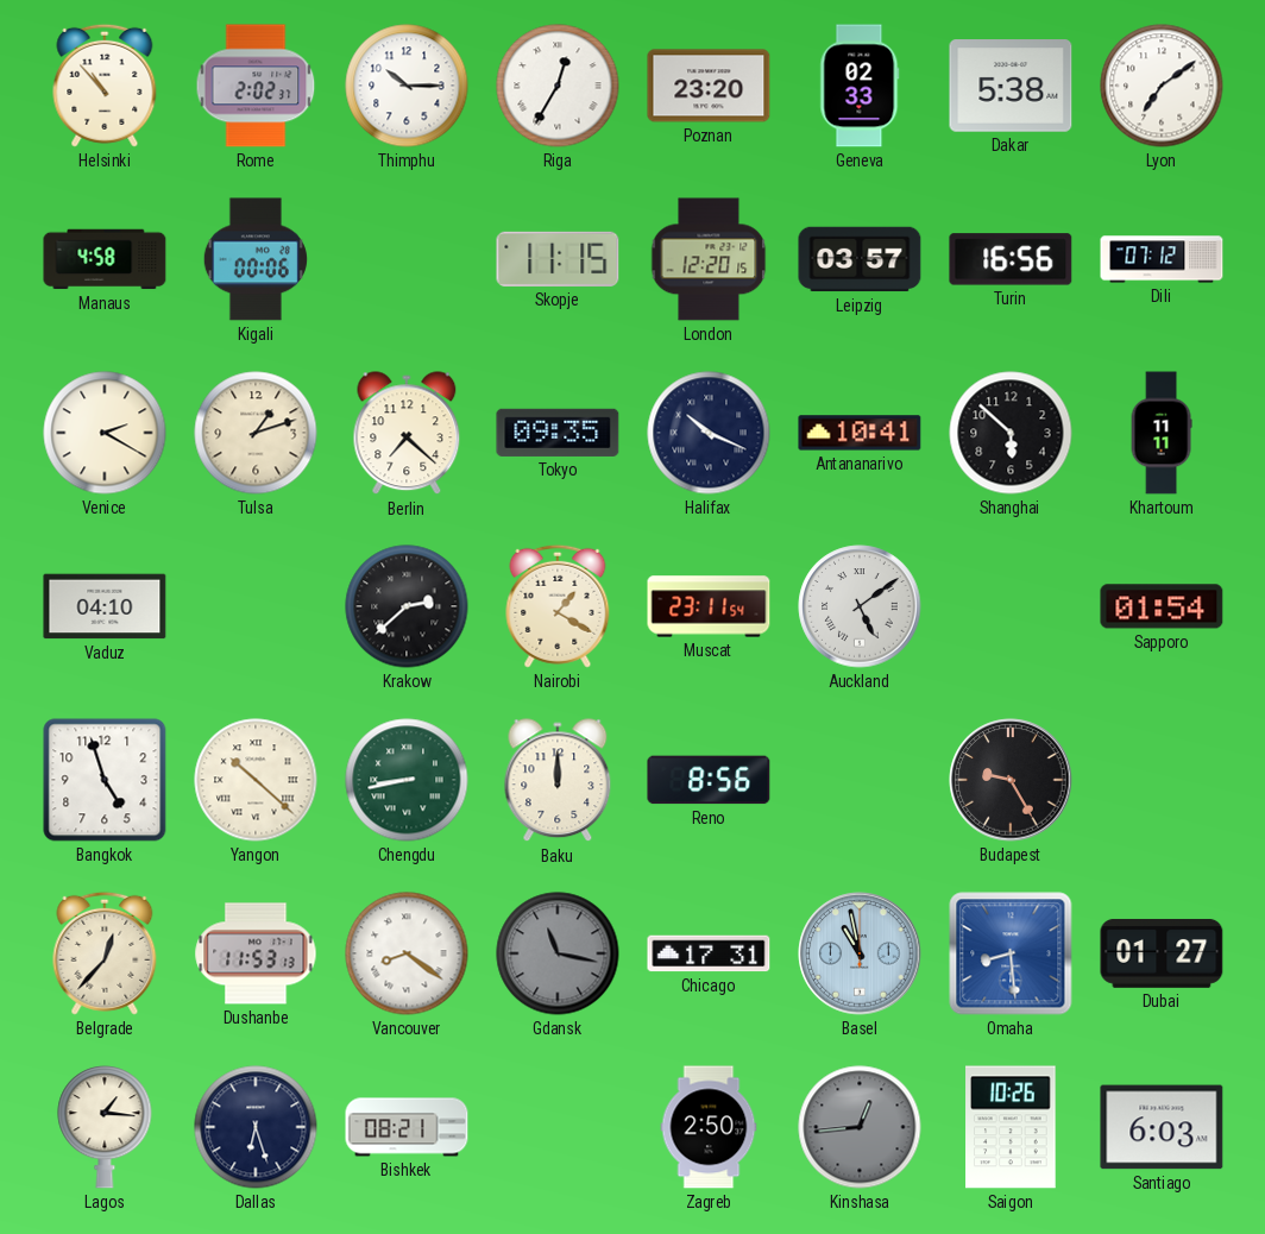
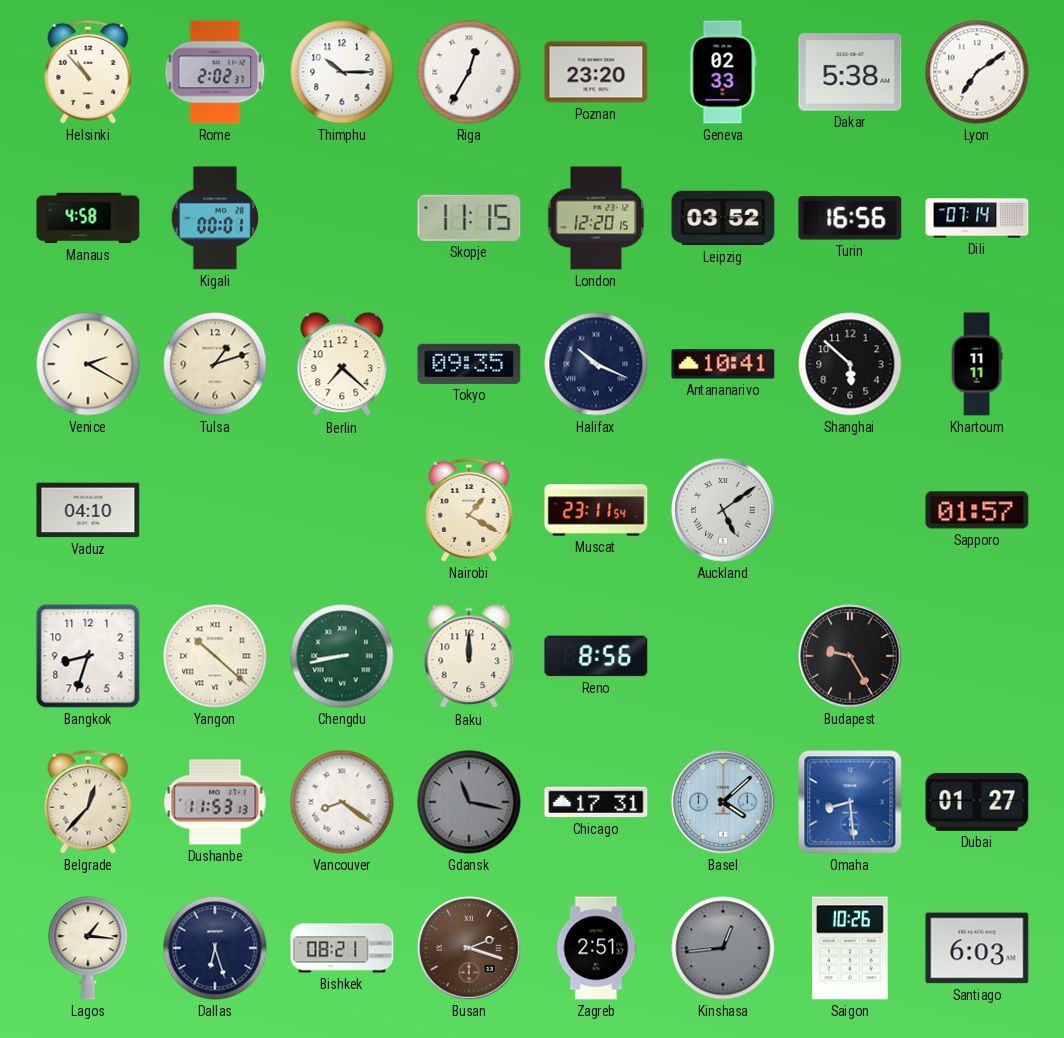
Kigali: 00:06 -> 00:01
Leipzig: 03:57 -> 03:52
Dili: 07:12 -> 07:14
Krakow: 2:38 -> none
Sapporo: 01:54 -> 01:57
Bangkok: 4:57 -> 8:33
Basel: 10:58 -> 4:08
Busan: none -> 2:18
Zagreb: 2:50 -> 2:51
